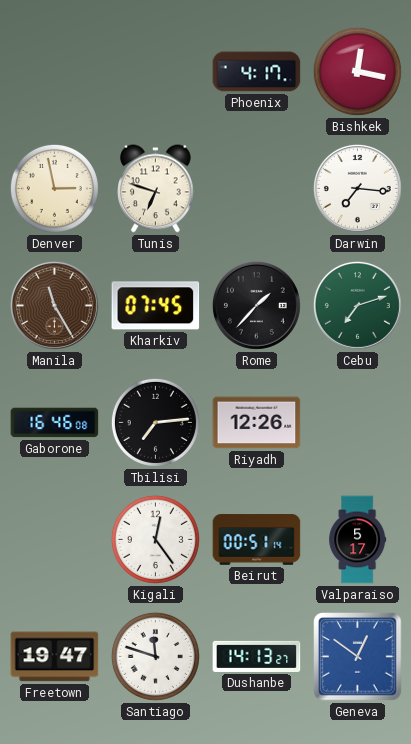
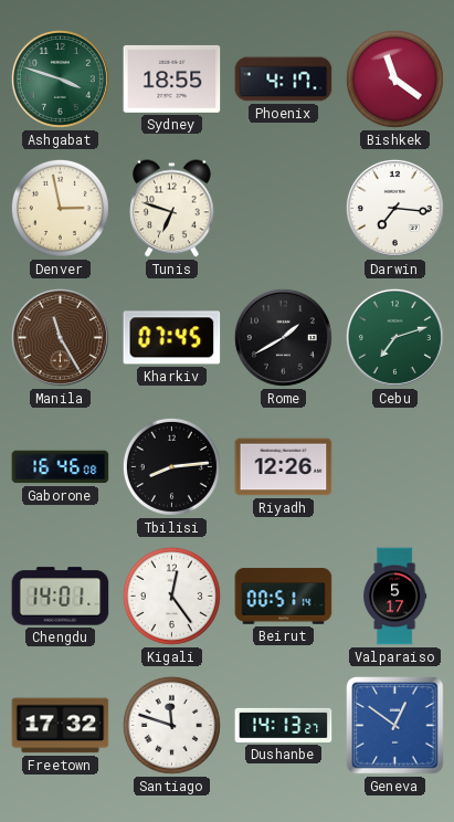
Ashgabat: none -> 3:48
Sydney: none -> 18:55
Bishkek: 12:17 -> 11:21
Rome: 1:37 -> 1:40
Tbilisi: 7:14 -> 8:14
Chengdu: none -> 14:01
Freetown: 19:47 -> 17:32
